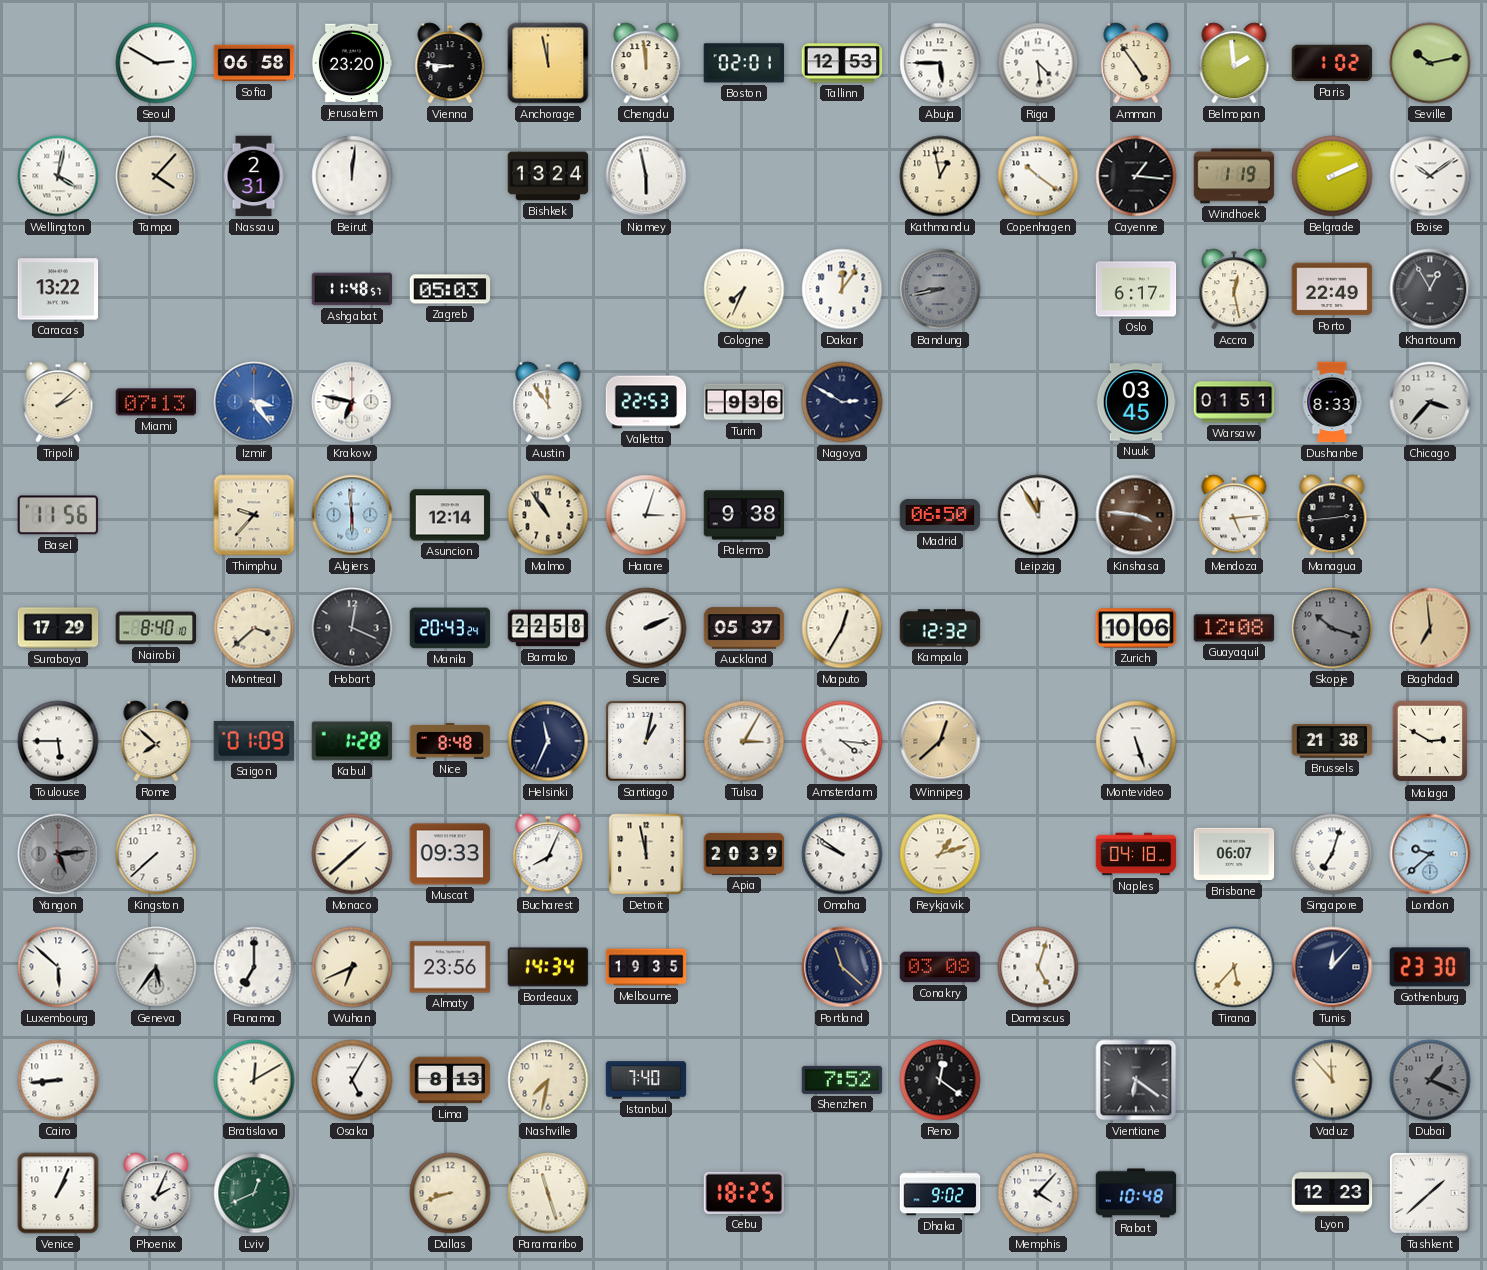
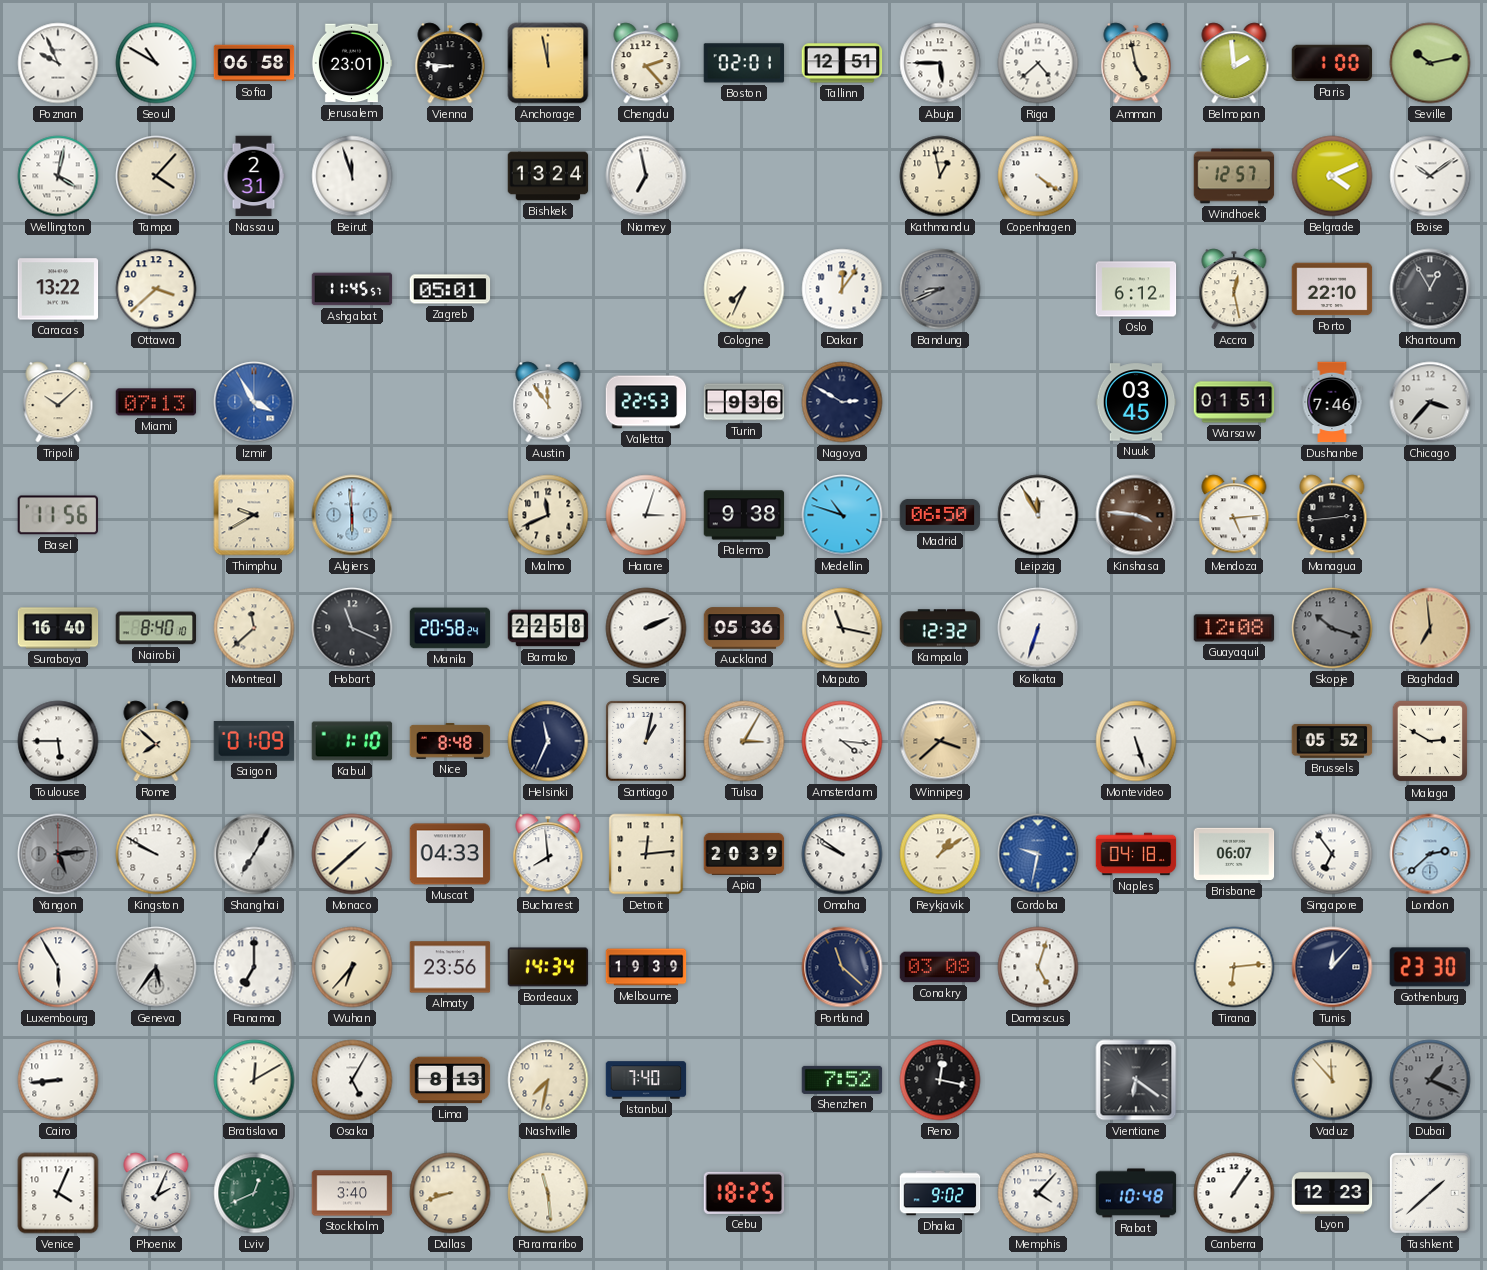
Poznan: none -> 9:56
Seoul: 2:50 -> 10:50
Jerusalem: 23:20 -> 23:01
Chengdu: 11:59 -> 2:23
Tallinn: 12:53 -> 12:51
Riga: 4:29 -> 4:38
Amman: 4:54 -> 4:58
Paris: 1:02 -> 1:00
Beirut: 12:01 -> 11:57
Niamey: 5:58 -> 6:58
Copenhagen: 10:21 -> 4:21
Cayenne: 1:16 -> none
Windhoek: 1:19 -> 12:57
Belgrade: 2:11 -> 4:11
Ottawa: none -> 3:38
Ashgabat: 11:48 -> 11:45
Zagreb: 05:03 -> 05:01
Bandung: 8:43 -> 8:41
Oslo: 6:17 -> 6:12
Porto: 22:49 -> 22:10
Tripoli: 2:08 -> 10:08
Izmir: 3:24 -> 3:55
Krakow: 6:47 -> none
Dushanbe: 8:33 -> 7:46
Thimphu: 9:37 -> 9:40
Asuncion: 12:14 -> none
Malmo: 10:54 -> 11:41
Medellin: none -> 10:48
Surabaya: 17:29 -> 16:40
Montreal: 3:38 -> 11:38
Hobart: 12:19 -> 11:19
Manila: 20:43 -> 20:58
Auckland: 05:37 -> 05:36
Maputo: 12:35 -> 11:17
Kolkata: none -> 6:33
Zurich: 10:06 -> none
Kabul: 1:28 -> 1:10
Winnipeg: 12:38 -> 3:38
Brussels: 21:38 -> 05:52
Kingston: 7:38 -> 9:50
Shanghai: none -> 7:05
Muscat: 09:33 -> 04:33
Bucharest: 8:04 -> 7:59
Detroit: 11:58 -> 12:14
Reykjavik: 1:12 -> 1:09
Cordoba: none -> 9:32
Singapore: 7:03 -> 6:54
London: 9:38 -> 2:38
Luxembourg: 5:52 -> 5:55
Wuhan: 6:41 -> 6:37
Melbourne: 19:35 -> 19:39
Tirana: 5:37 -> 6:14
Reno: 12:21 -> 12:17
Venice: 1:04 -> 4:04
Stockholm: none -> 3:40
Paramaribo: 11:27 -> 11:29
Canberra: none -> 1:06
